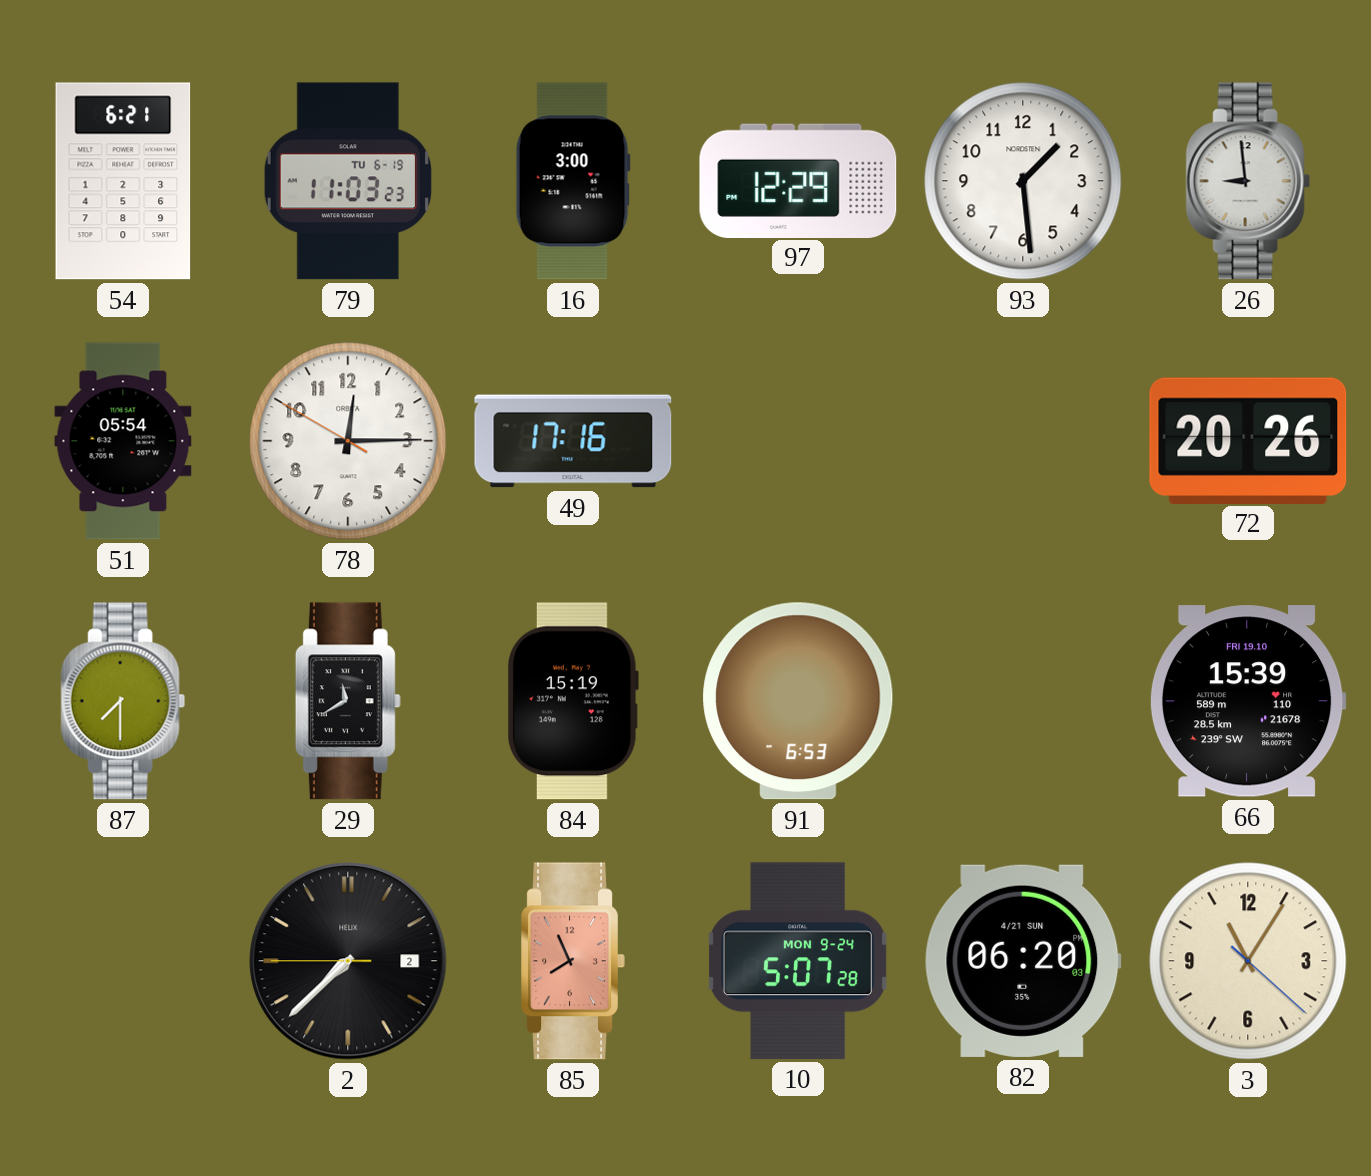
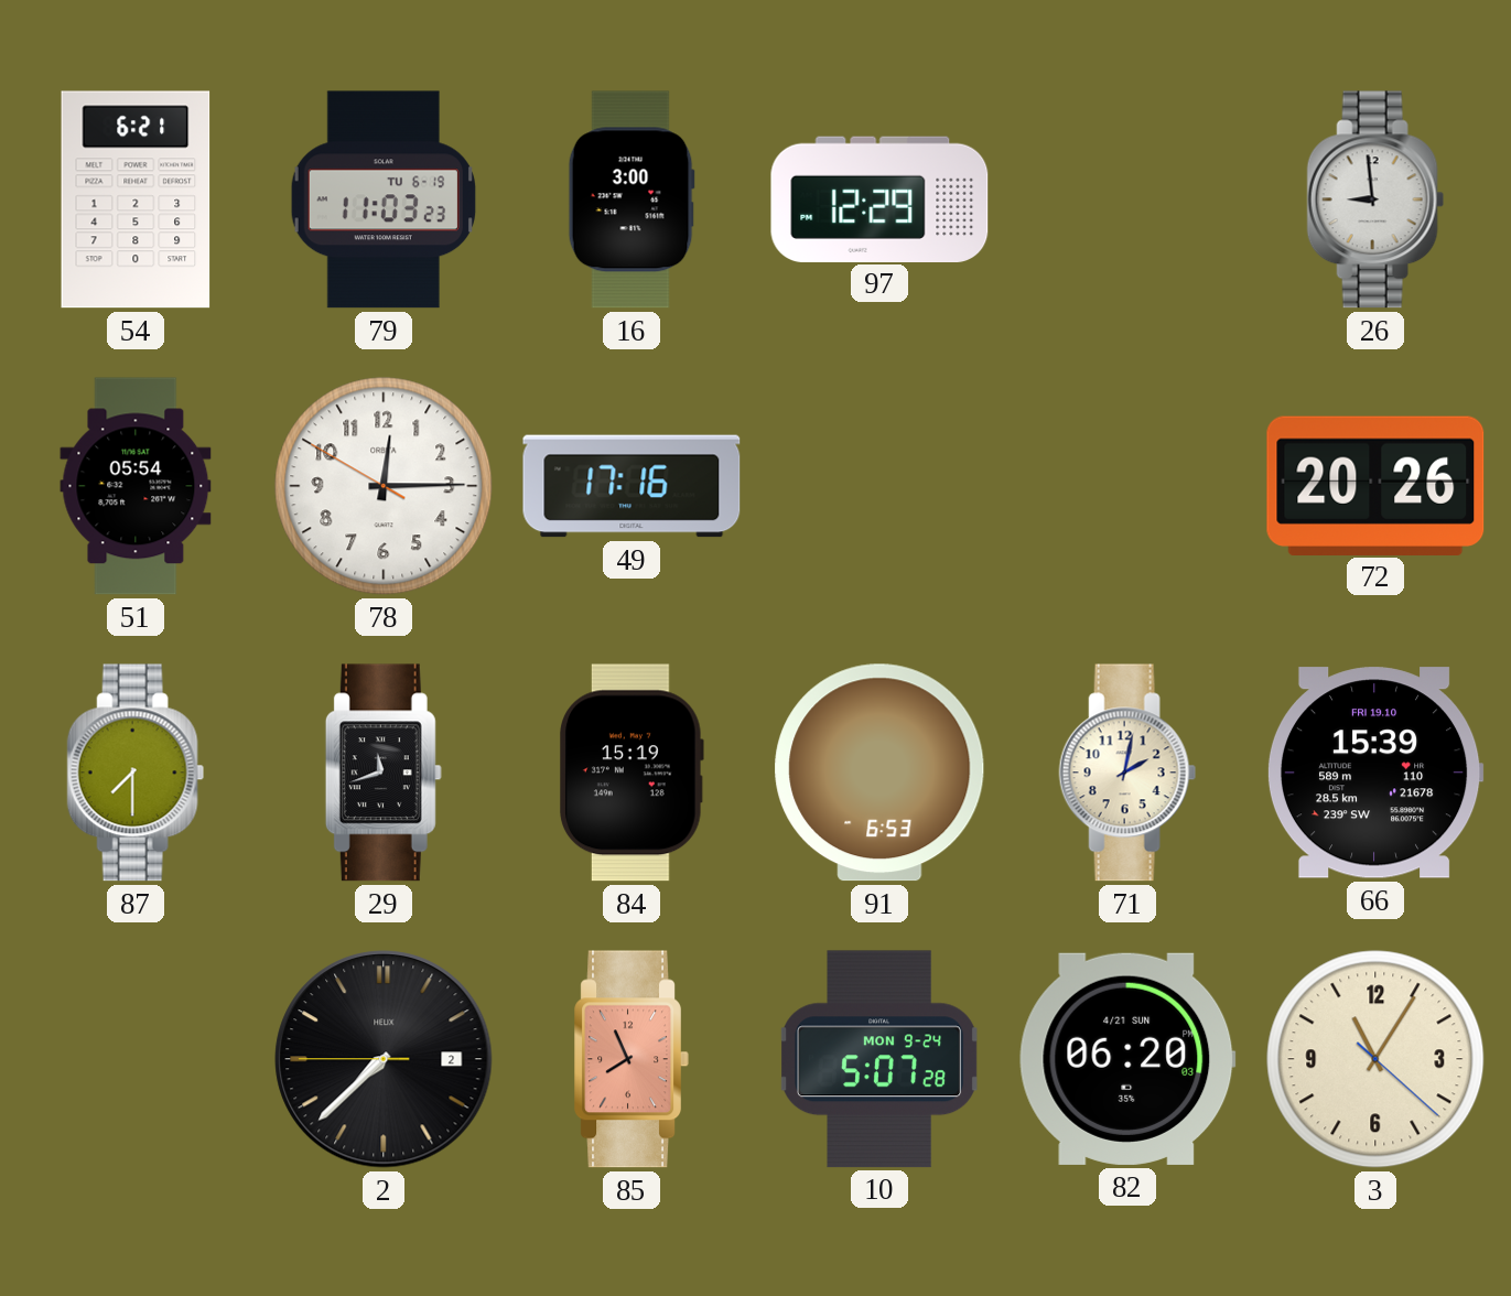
93: 1:29 -> none
29: 11:40 -> 11:42
71: none -> 2:02
